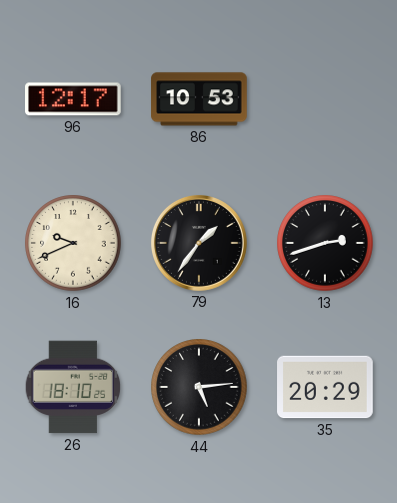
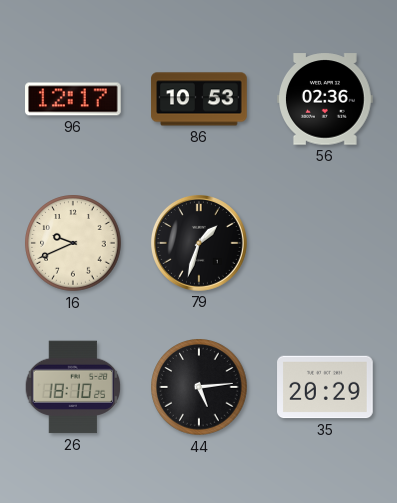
56: none -> 02:36
79: 1:36 -> 1:33
13: 2:42 -> none
